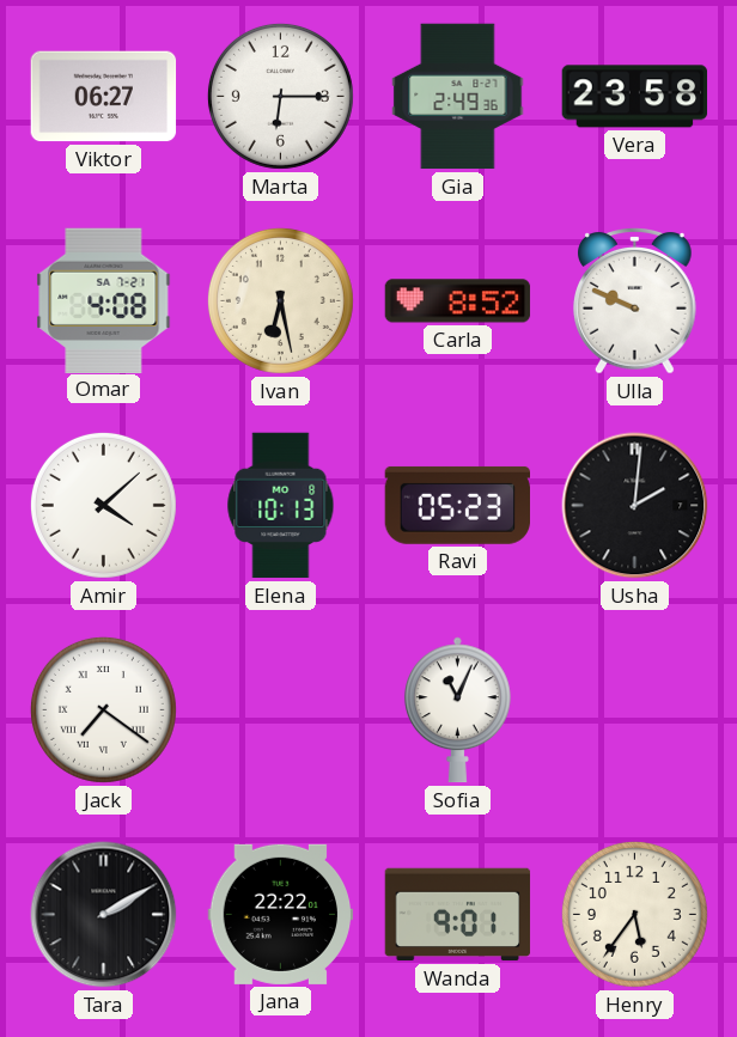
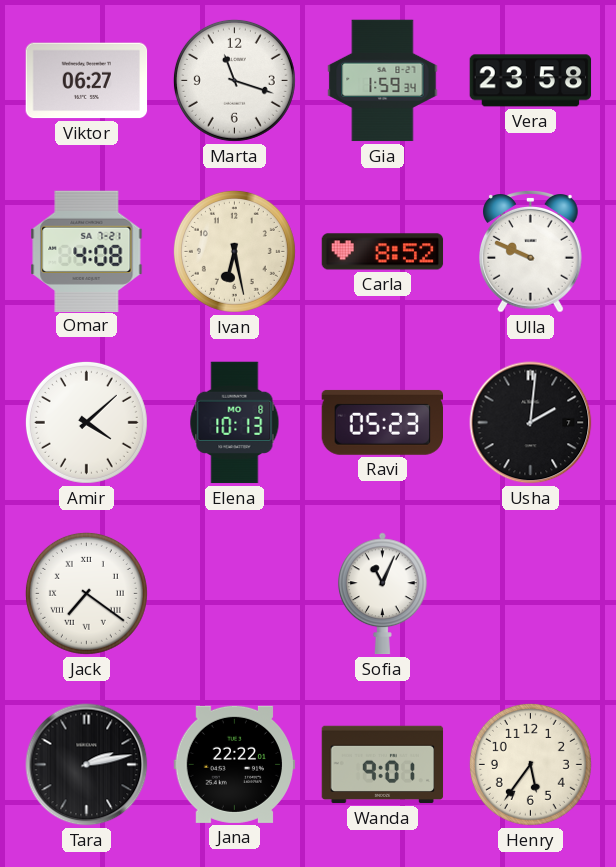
Marta: 6:15 -> 11:18
Gia: 2:49 -> 1:59
Tara: 2:10 -> 2:13
